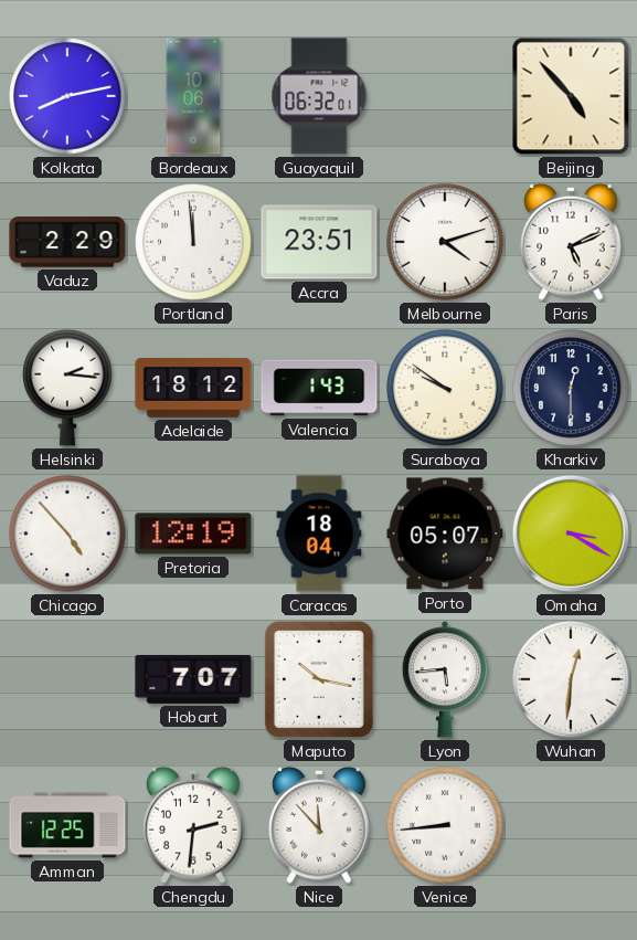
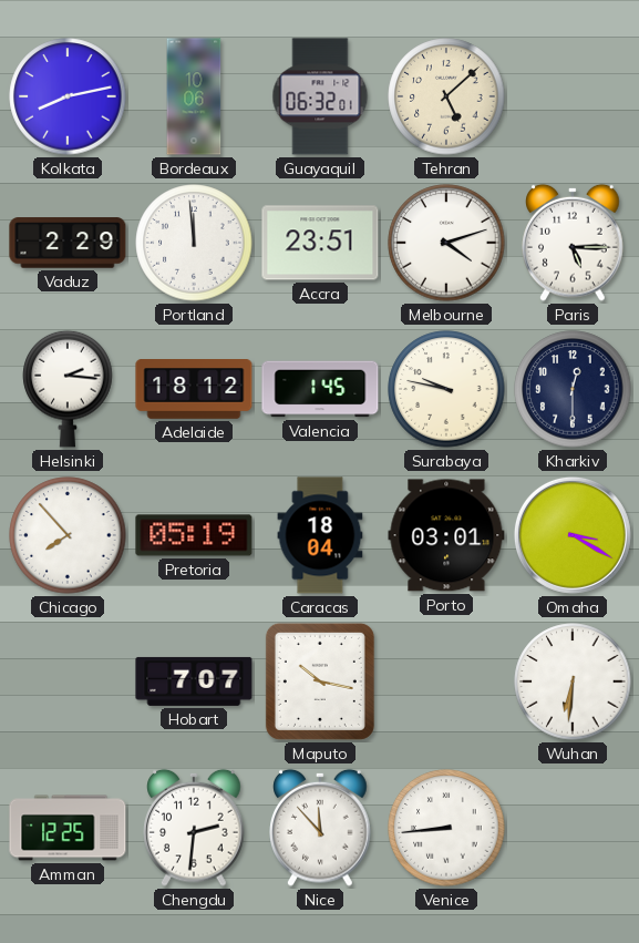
Tehran: none -> 5:08
Beijing: 4:53 -> none
Paris: 5:11 -> 5:15
Valencia: 1:43 -> 1:45
Surabaya: 9:51 -> 9:47
Chicago: 4:53 -> 7:53
Pretoria: 12:19 -> 05:19
Porto: 05:07 -> 03:01
Lyon: 5:44 -> none
Wuhan: 12:31 -> 6:31
